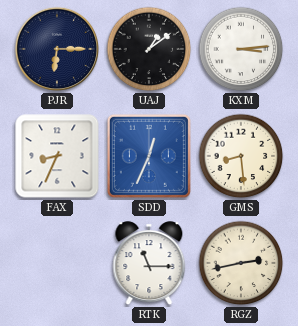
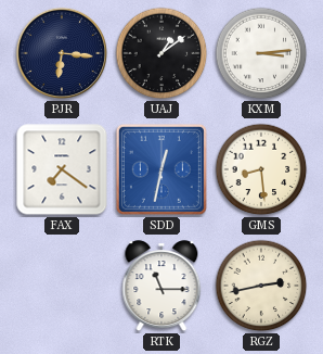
PJR: 6:15 -> 6:16
FAX: 8:34 -> 7:21
SDD: 12:34 -> 12:32
